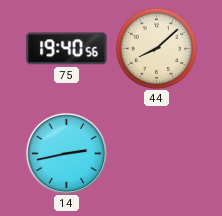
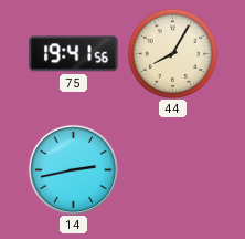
75: 19:40 -> 19:41
44: 8:08 -> 8:05
